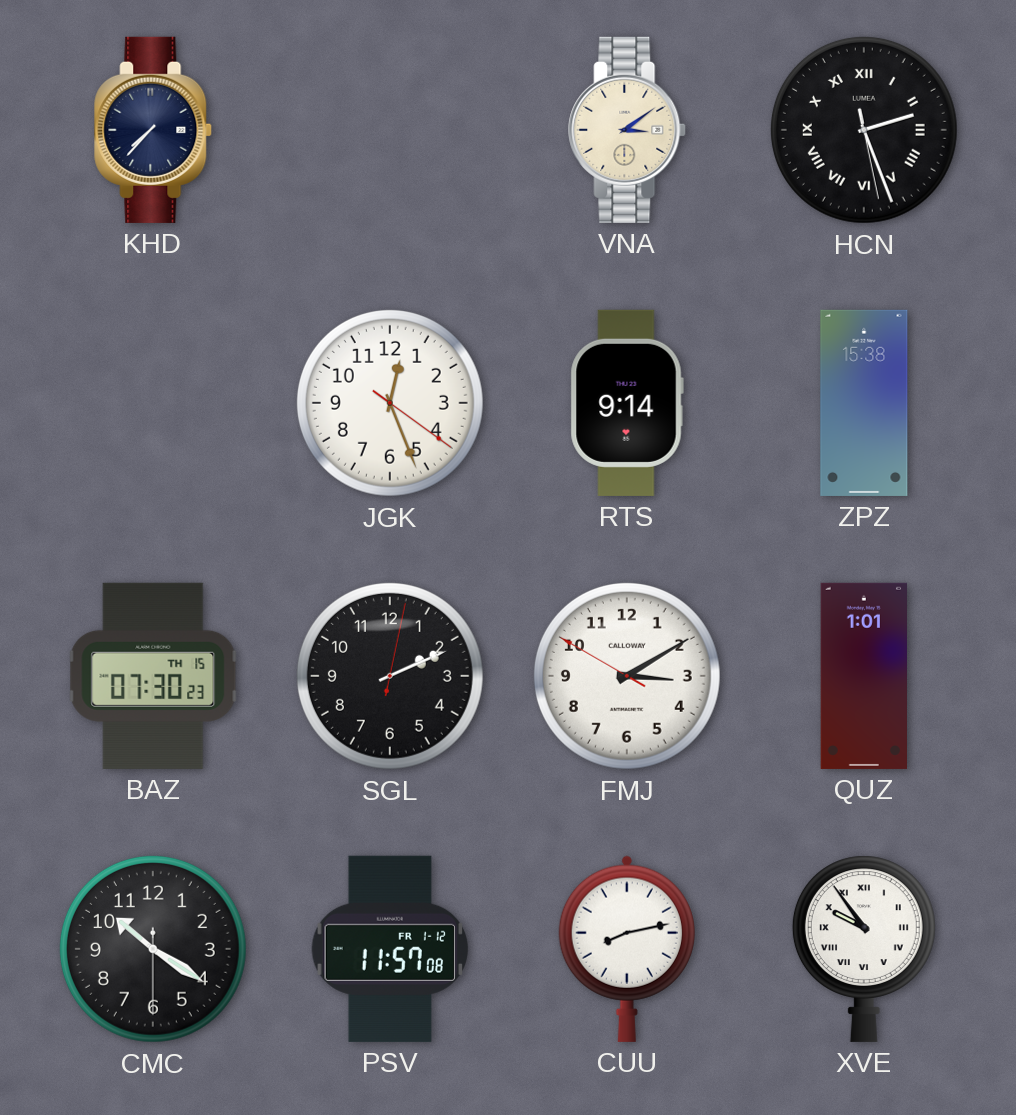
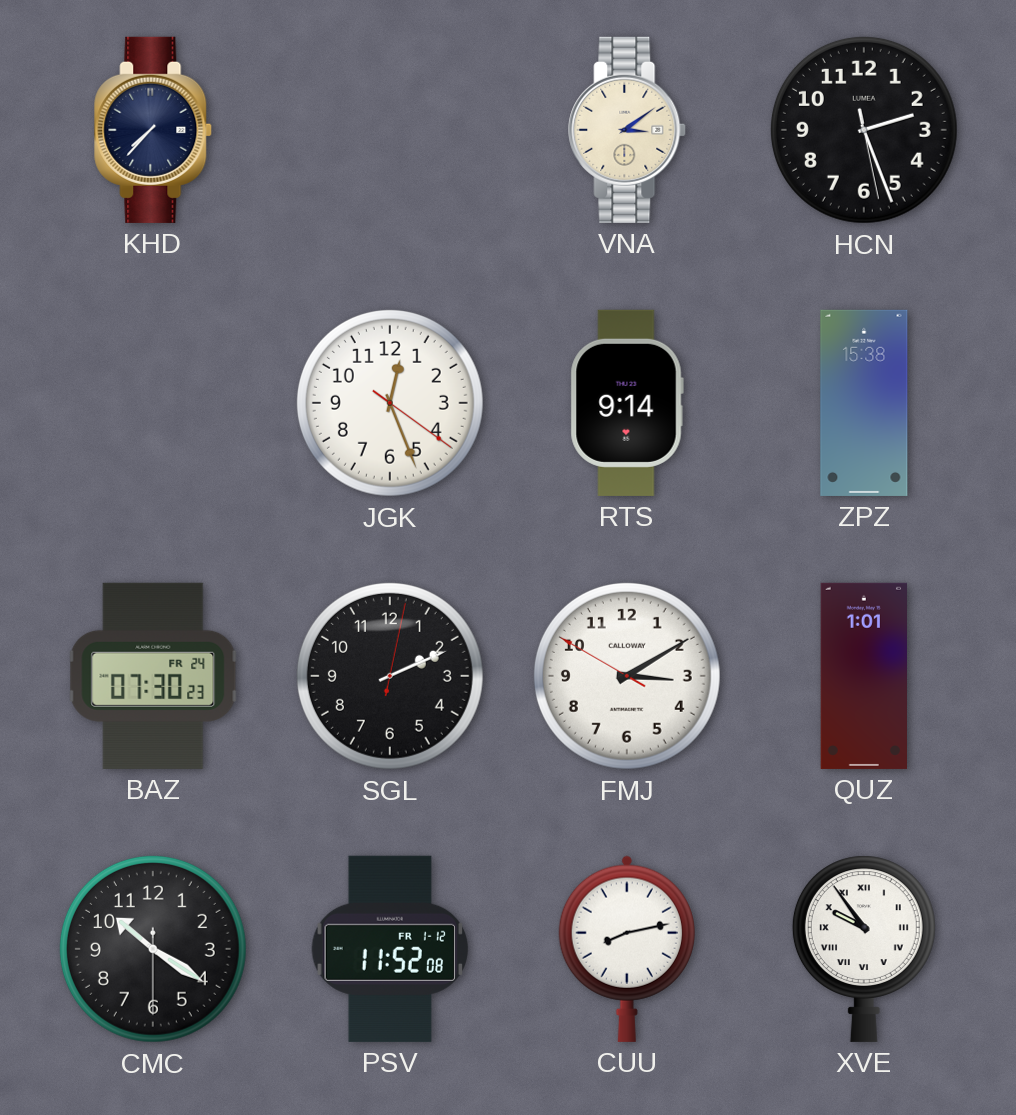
HCN numerals: Roman -> Arabic
BAZ date: TH 15 -> FR 24
PSV: 11:57 -> 11:52
